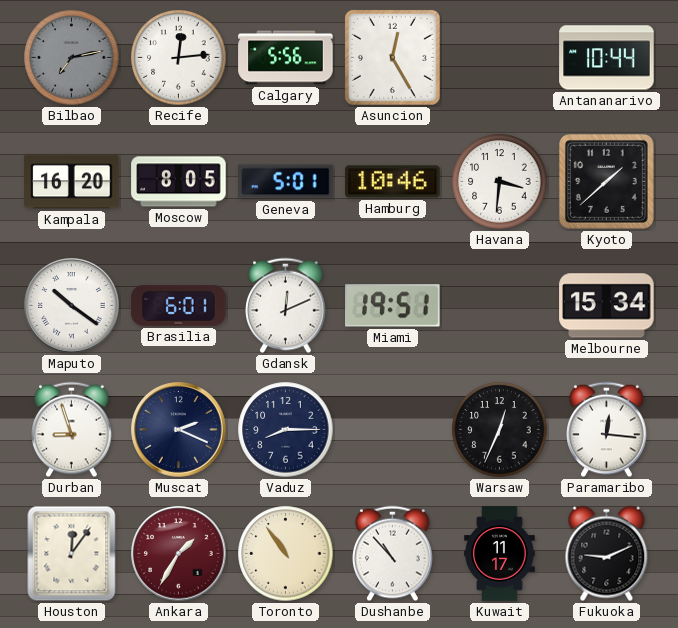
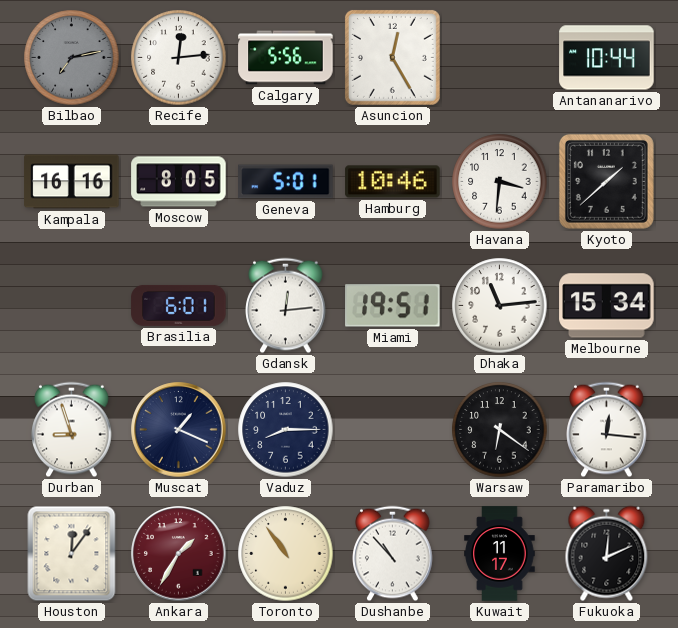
Kampala: 16:20 -> 16:16
Maputo: 10:21 -> none
Gdansk: 12:11 -> 12:14
Dhaka: none -> 11:14
Muscat: 2:19 -> 1:19
Warsaw: 12:34 -> 6:21
Fukuoka: 9:11 -> 12:11
